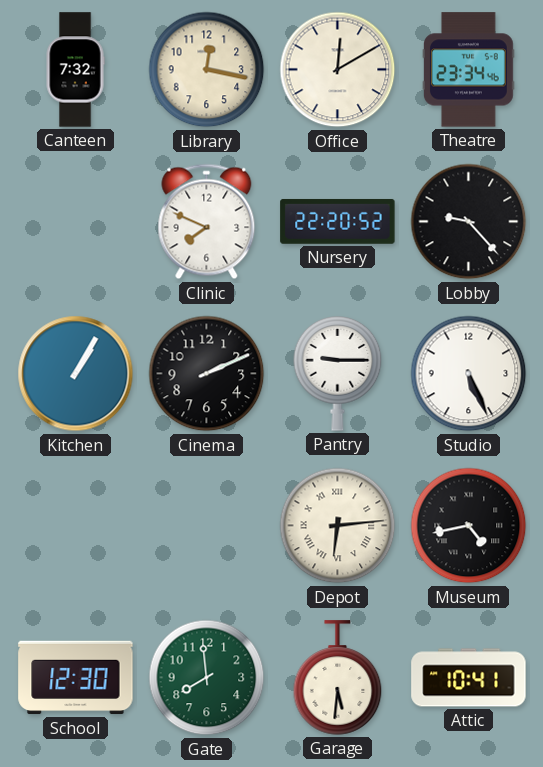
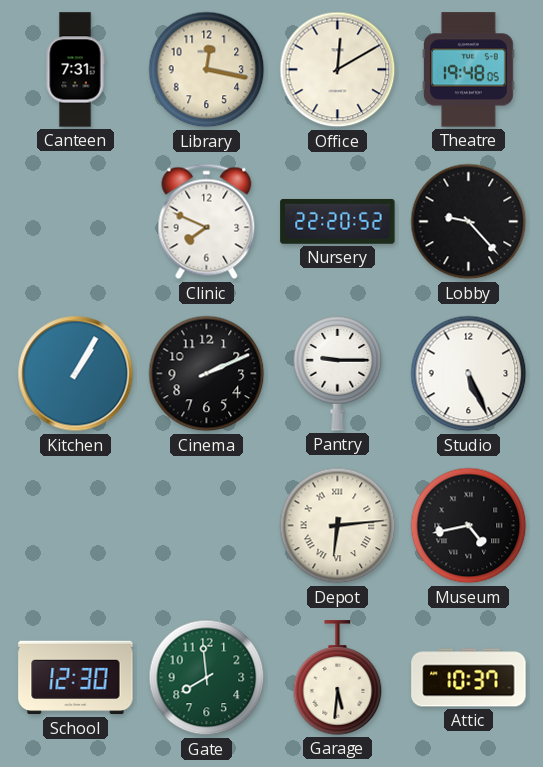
Canteen: 7:32 -> 7:31
Theatre: 23:34 -> 19:48
Attic: 10:41 -> 10:37
